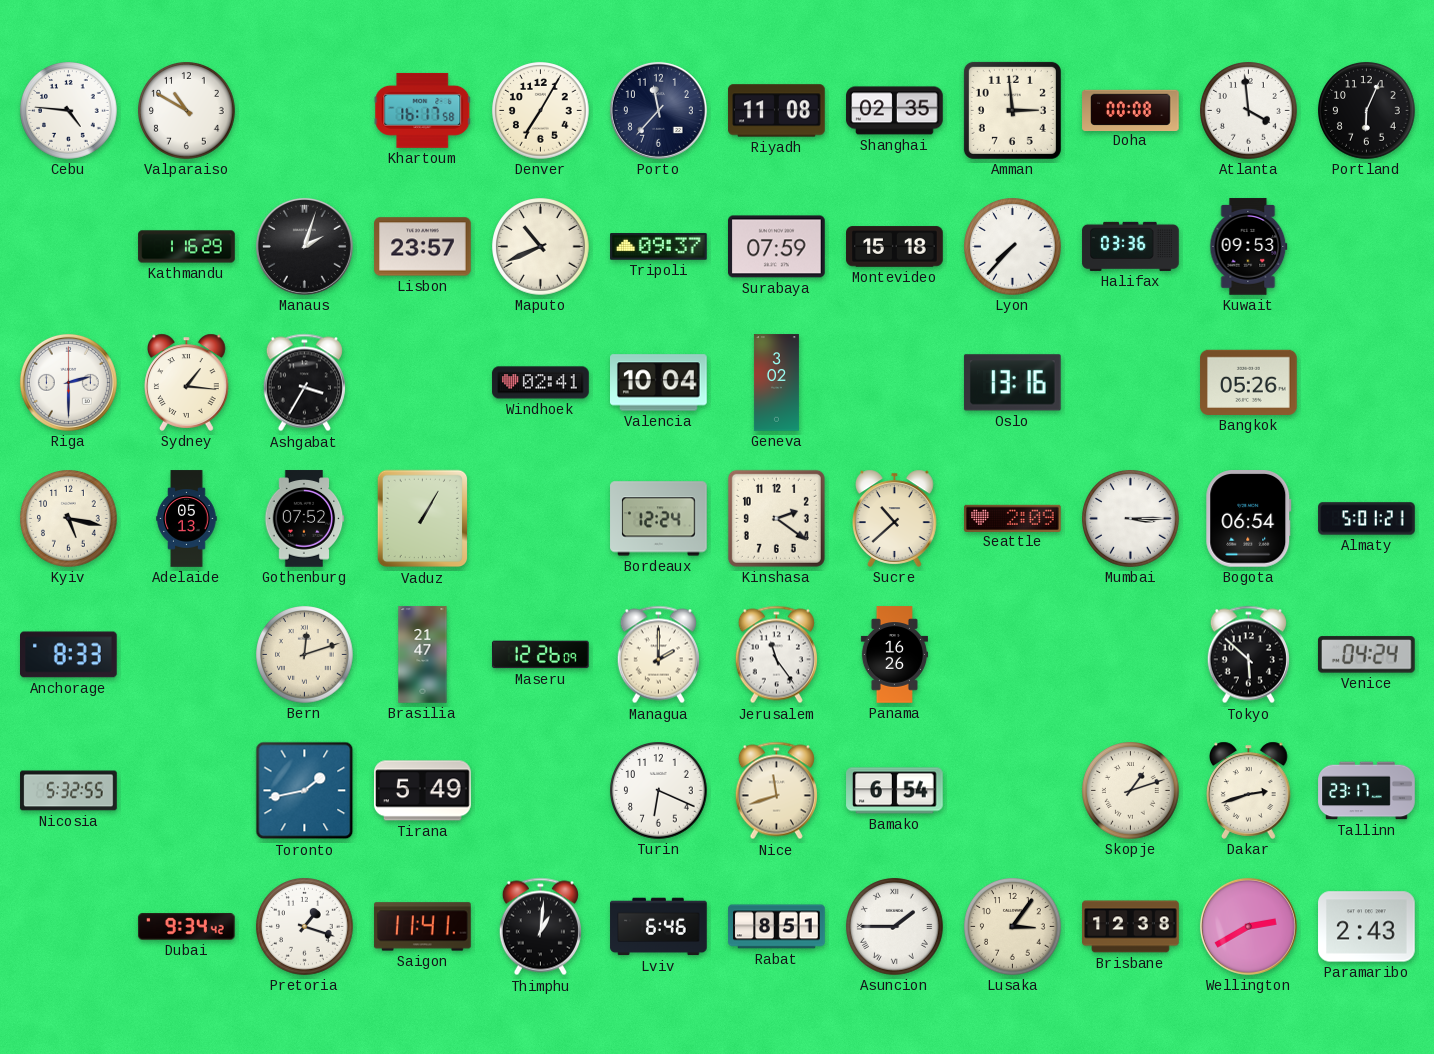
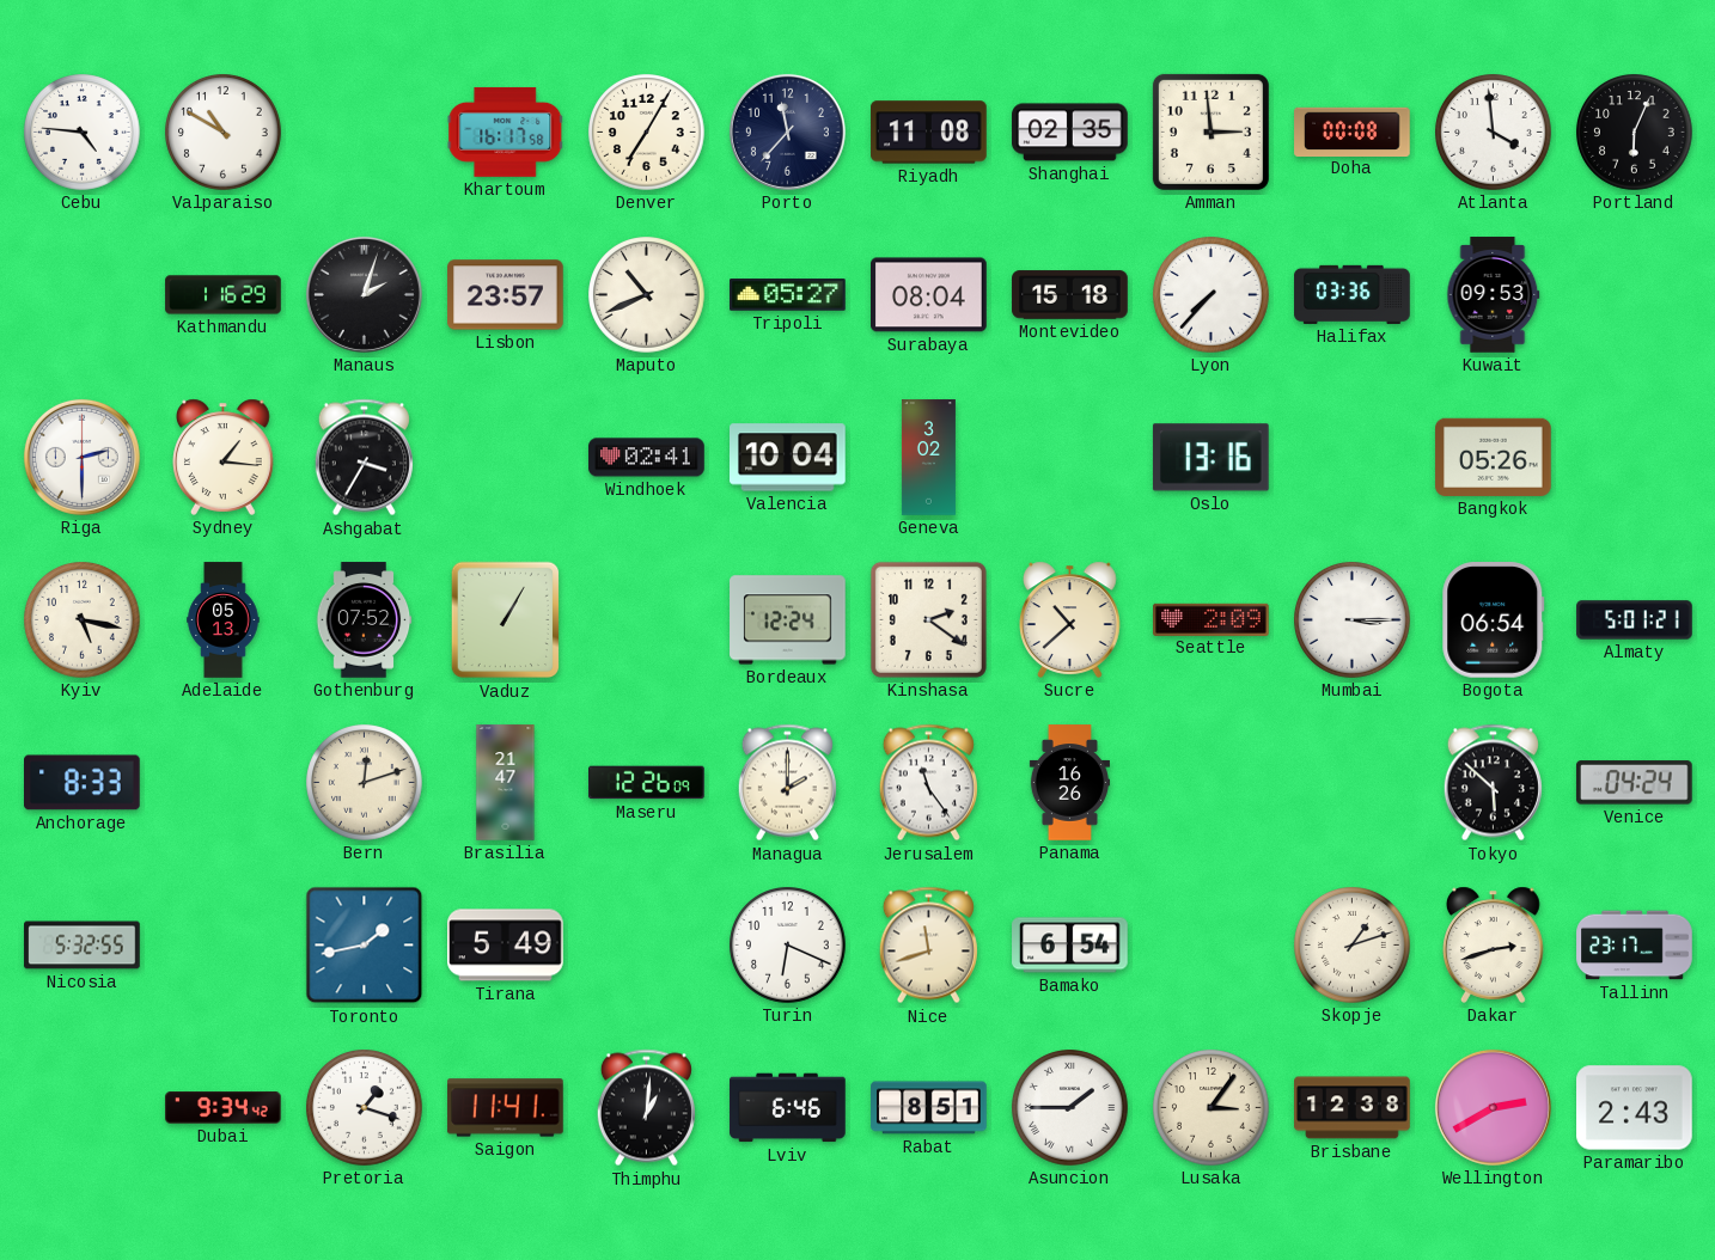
Tripoli: 09:37 -> 05:27
Surabaya: 07:59 -> 08:04
